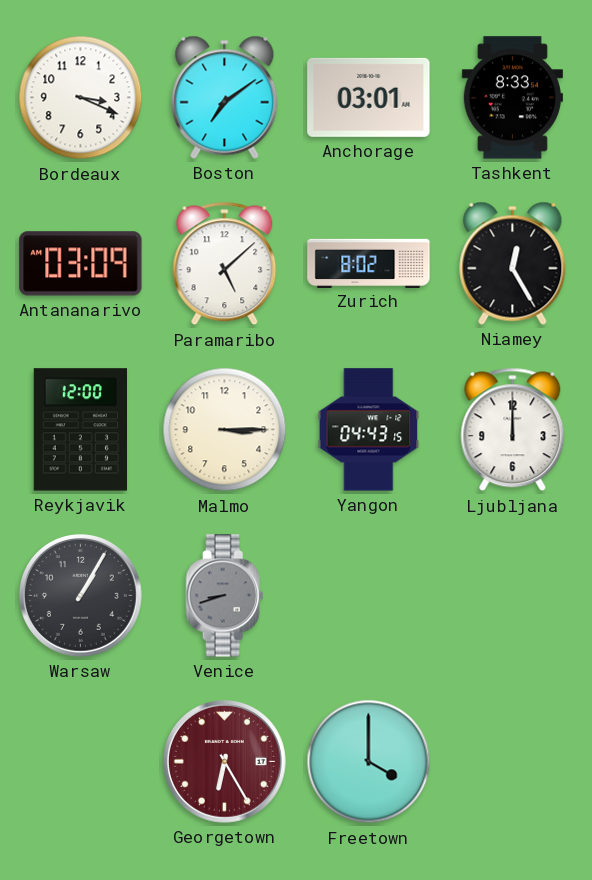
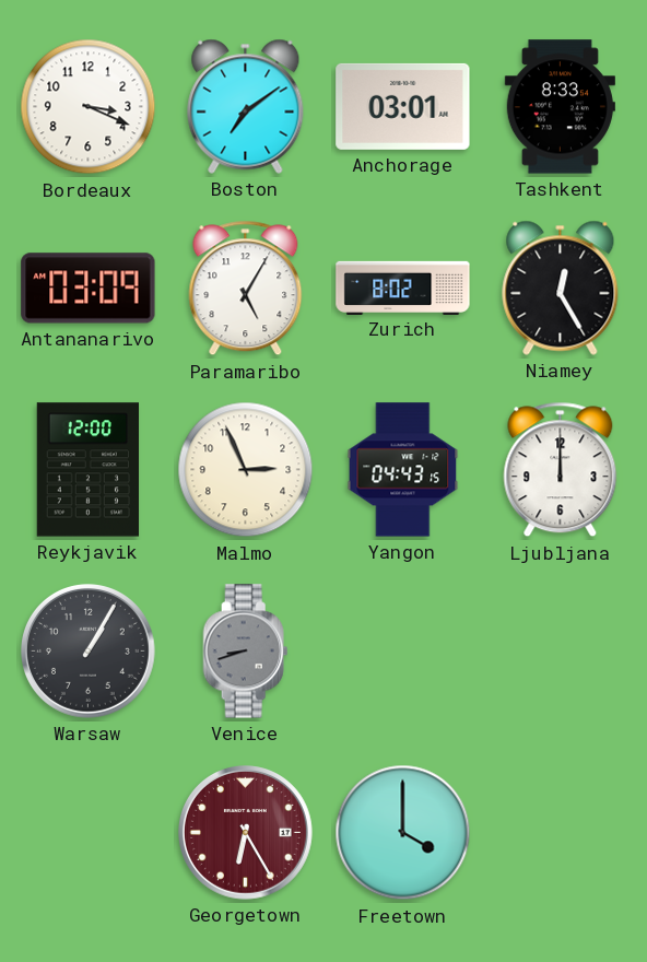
Paramaribo: 5:08 -> 5:05
Malmo: 3:15 -> 2:56
